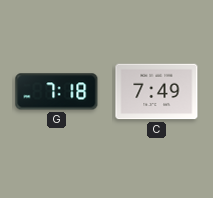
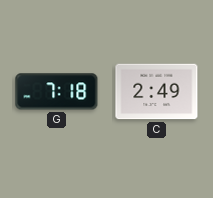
C: 7:49 -> 2:49
